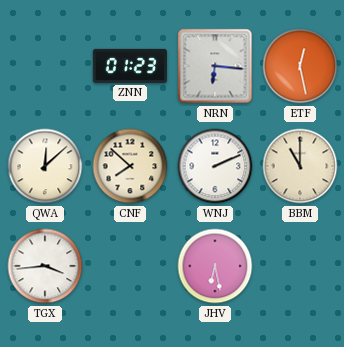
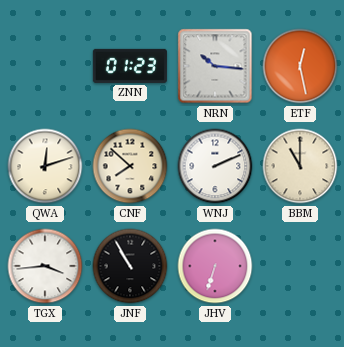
NRN: 6:16 -> 10:16
QWA: 12:08 -> 12:12
JNF: none -> 10:55
JHV: 6:28 -> 6:33
